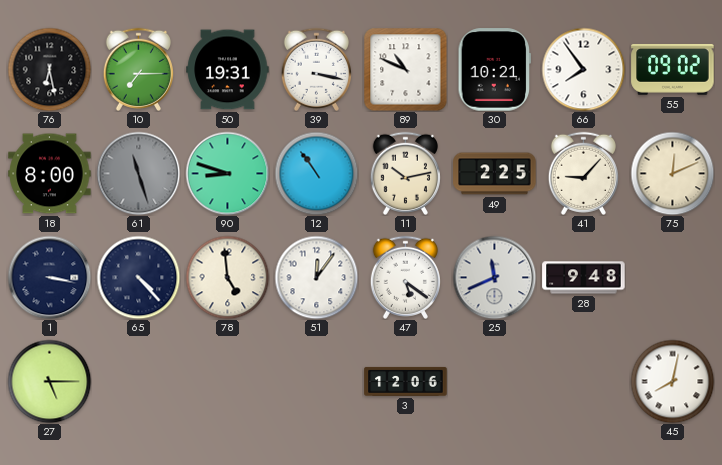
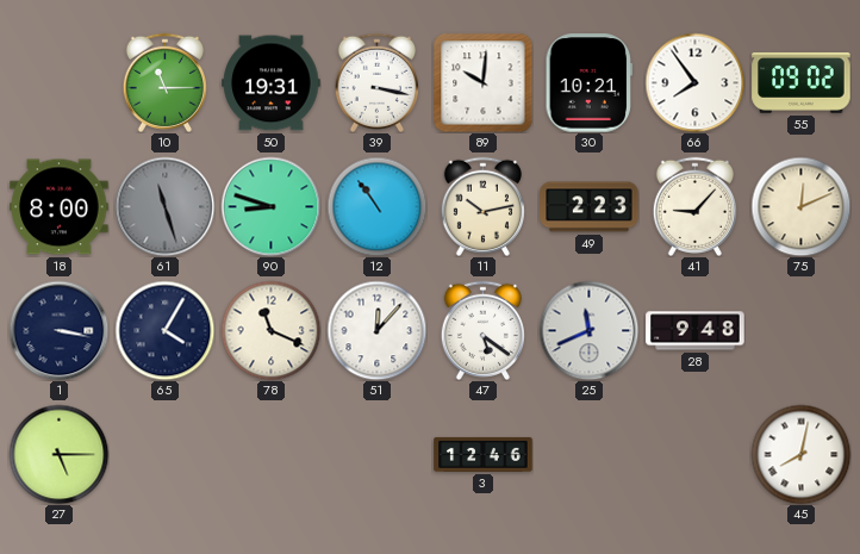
76: 6:28 -> none
10: 7:15 -> 11:15
89: 10:49 -> 10:01
49: 2:25 -> 2:23
65: 4:23 -> 4:05
78: 4:59 -> 11:19
51: 12:06 -> 12:07
3: 12:06 -> 12:46
